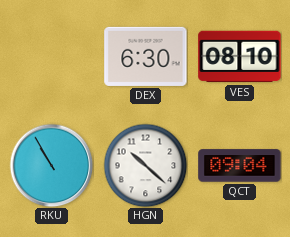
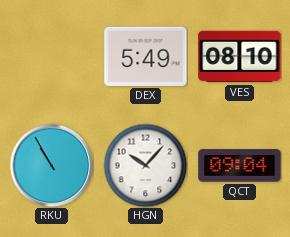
DEX: 6:30 -> 5:49
HGN: 10:22 -> 10:07
